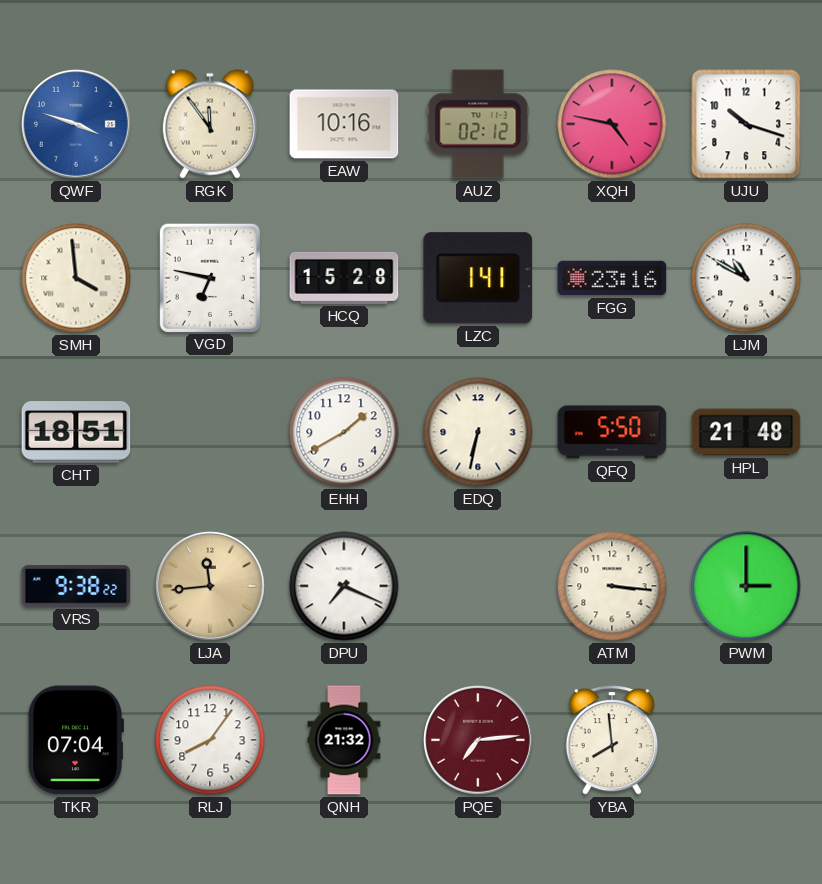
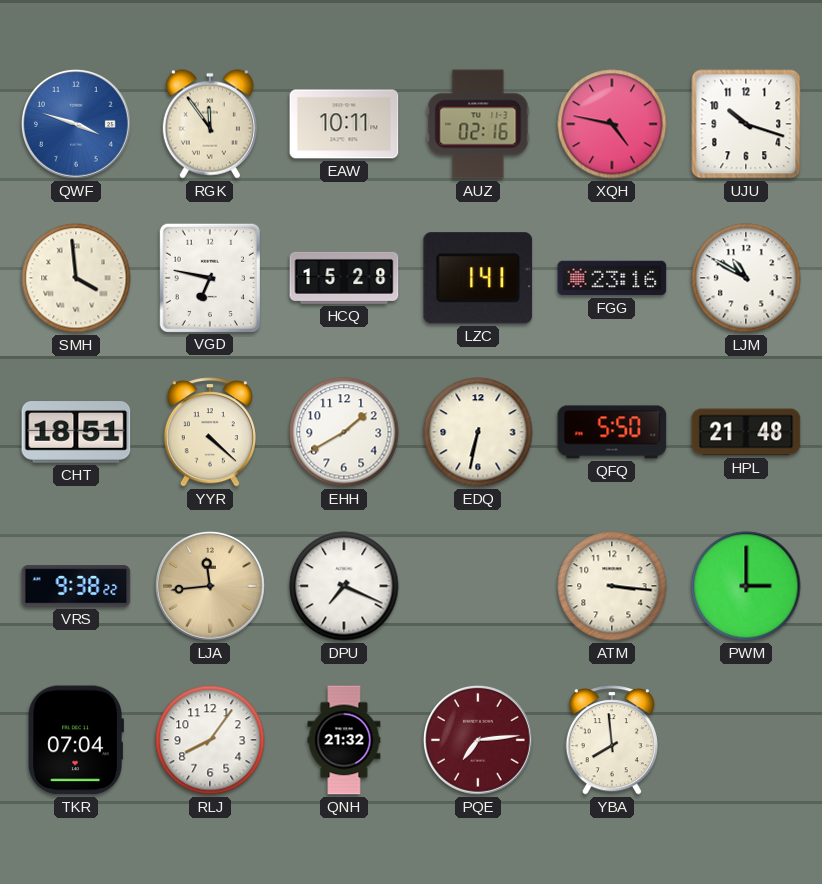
EAW: 10:16 -> 10:11
AUZ: 02:12 -> 02:16
YYR: none -> 4:22
